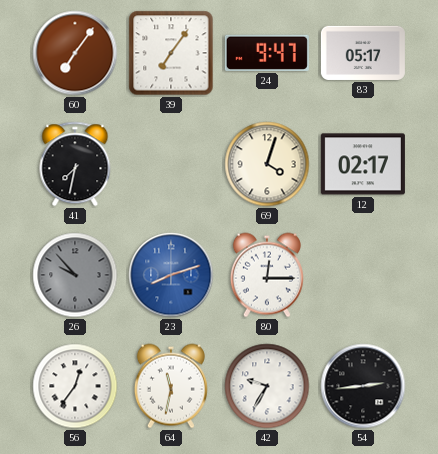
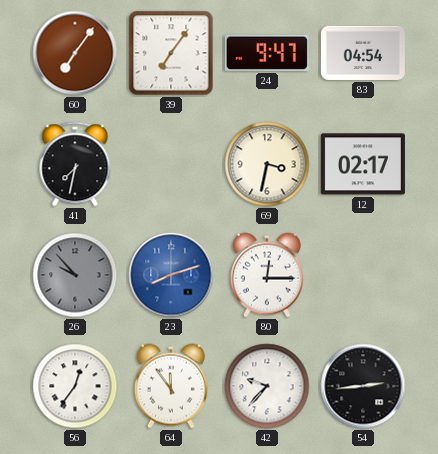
83: 05:17 -> 04:54
69: 4:03 -> 3:32
64: 11:32 -> 11:54
42: 9:35 -> 9:37
